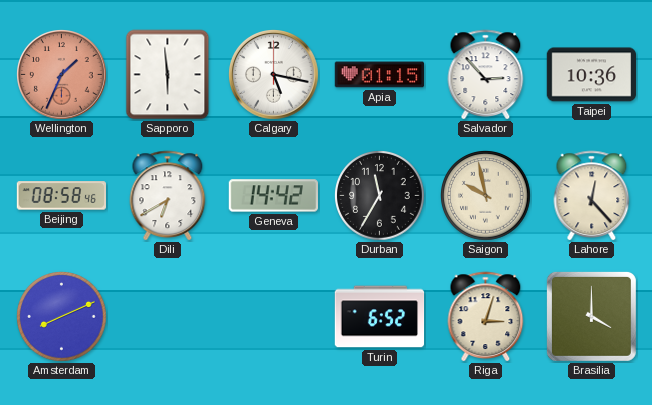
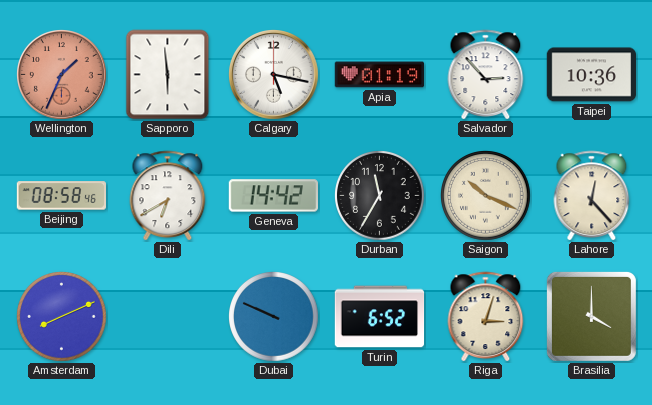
Apia: 01:15 -> 01:19
Saigon: 9:58 -> 10:19
Dubai: none -> 9:49
